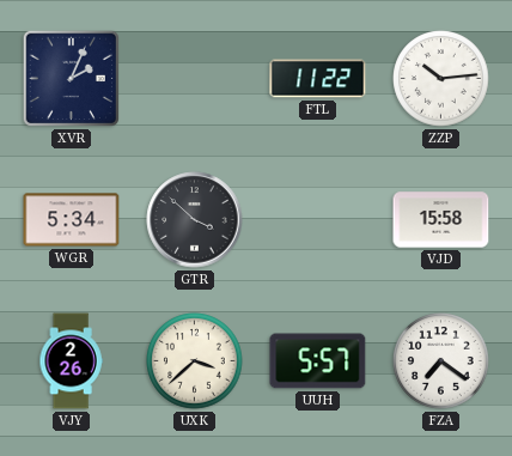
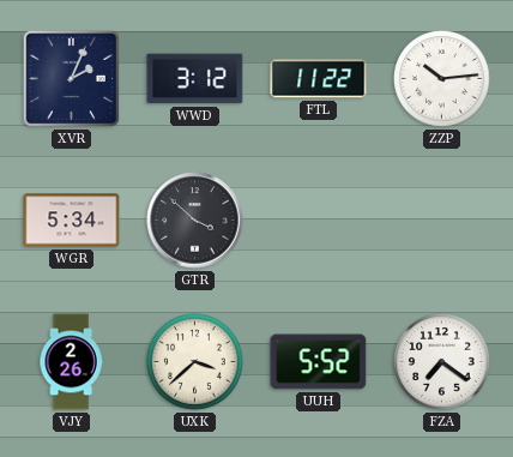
WWD: none -> 3:12
VJD: 15:58 -> none
UUH: 5:57 -> 5:52
